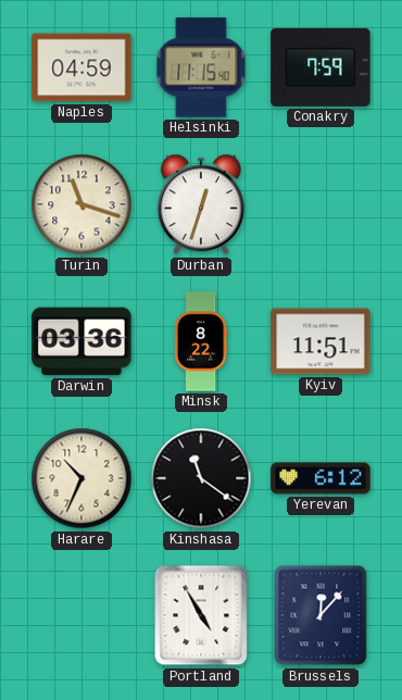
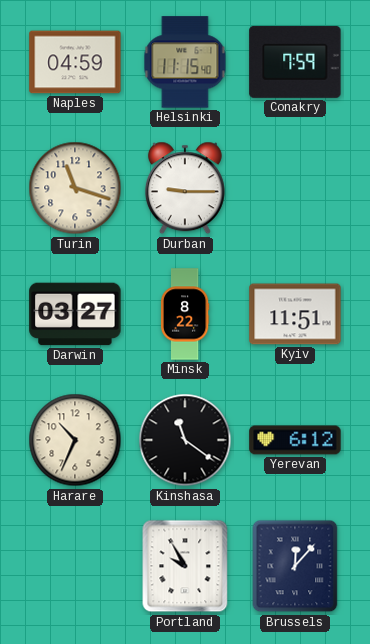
Durban: 12:33 -> 9:15
Darwin: 03:36 -> 03:27
Portland: 4:55 -> 9:55
